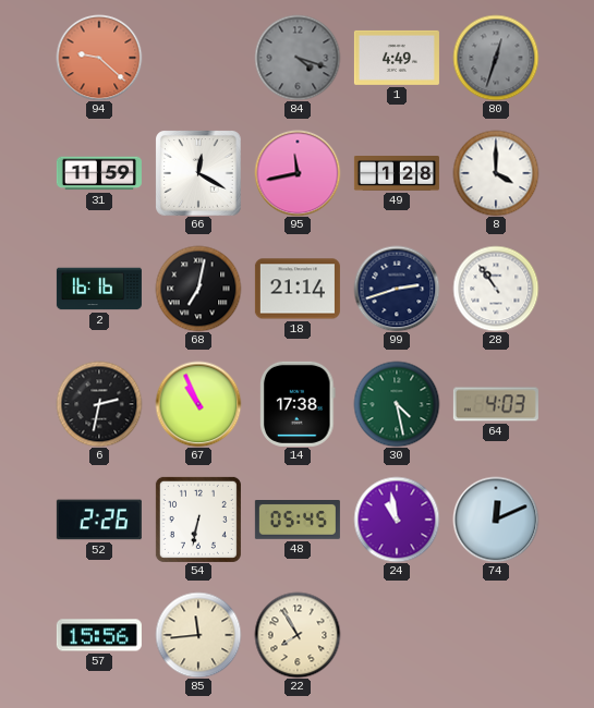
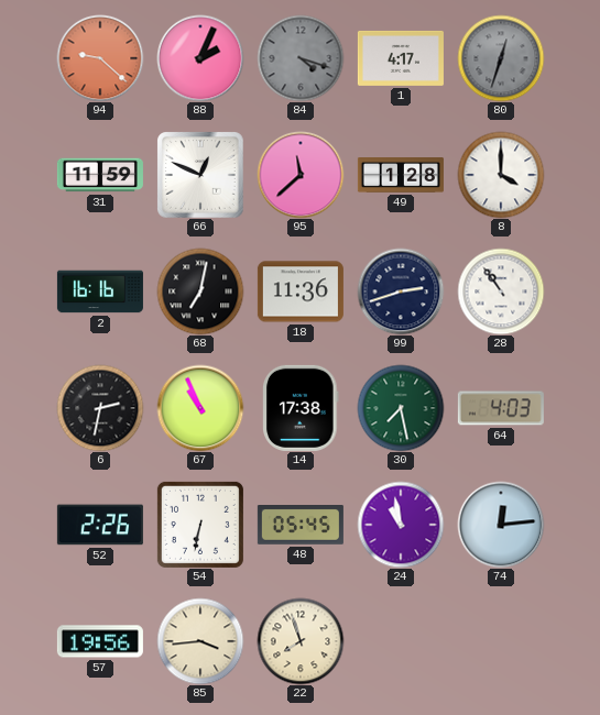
88: none -> 2:04
1: 4:49 -> 4:17
66: 12:20 -> 12:49
95: 11:43 -> 11:38
18: 21:14 -> 11:36
30: 4:28 -> 7:28
74: 12:11 -> 12:14
57: 15:56 -> 19:56
85: 11:44 -> 3:44
22: 7:55 -> 7:57
